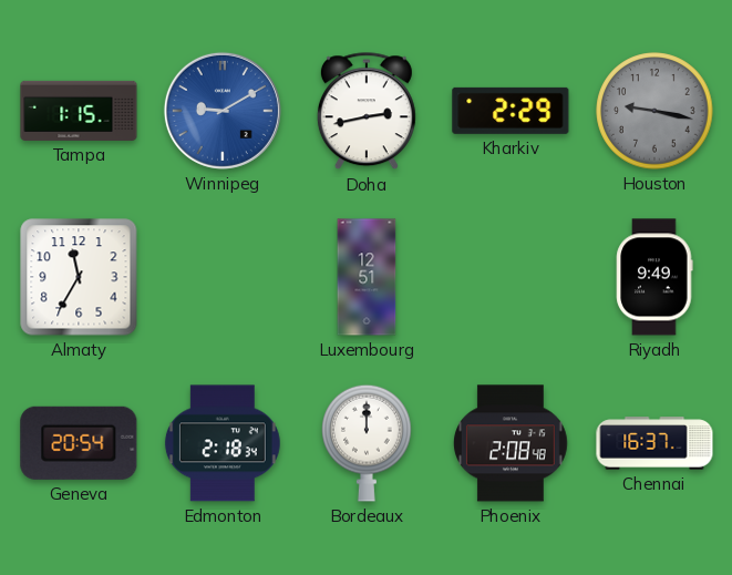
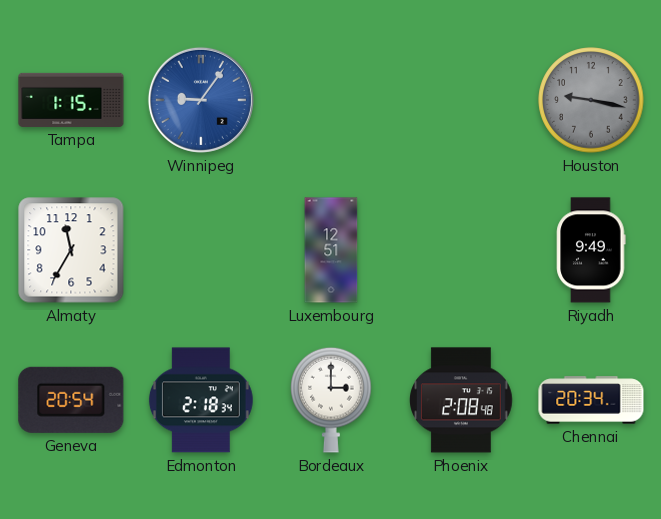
Winnipeg: 9:10 -> 9:06
Doha: 2:43 -> none
Kharkiv: 2:29 -> none
Bordeaux: 12:00 -> 3:00
Chennai: 16:37 -> 20:34
